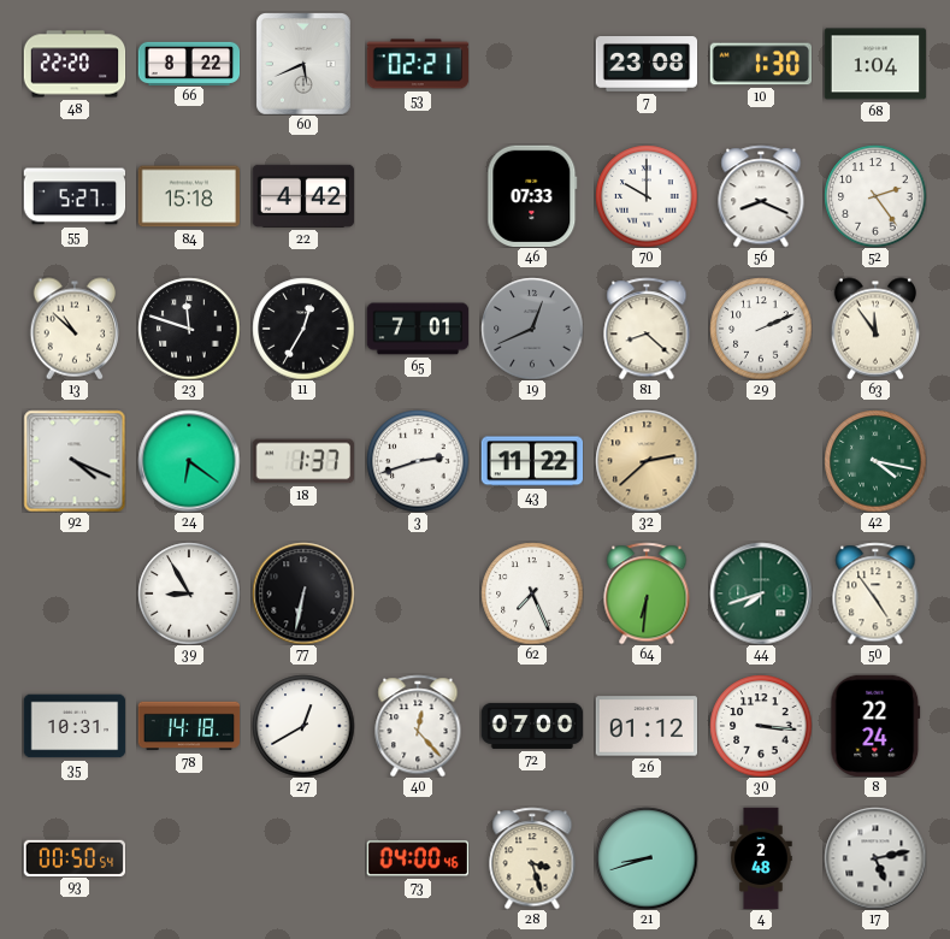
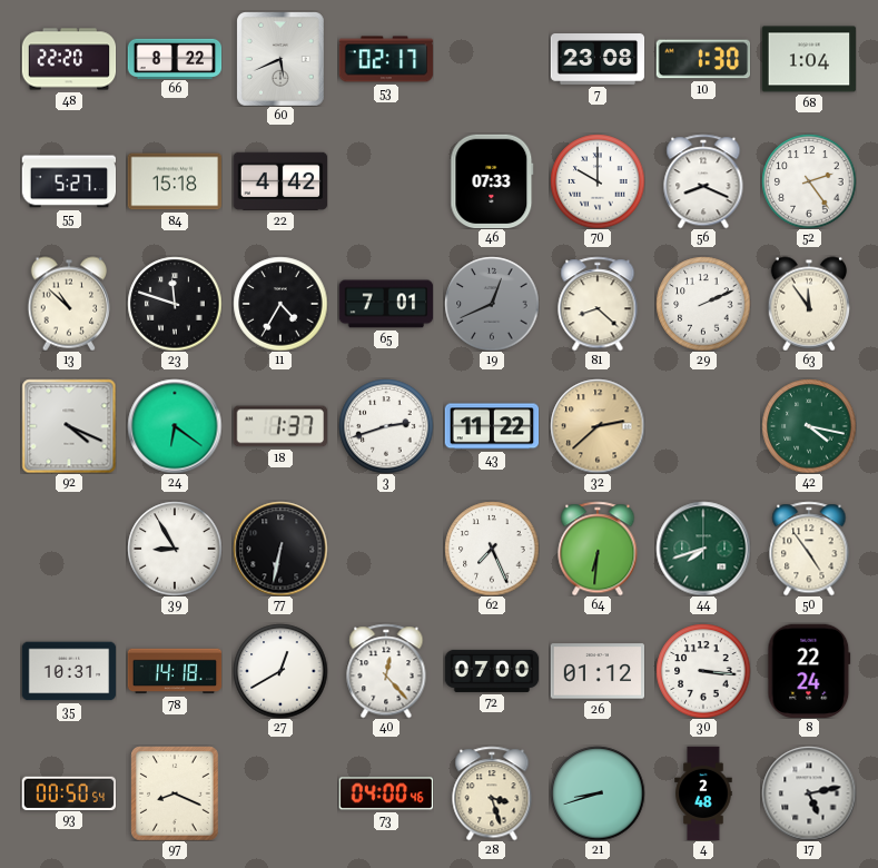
53: 02:21 -> 02:17
11: 12:35 -> 4:35
97: none -> 8:19
